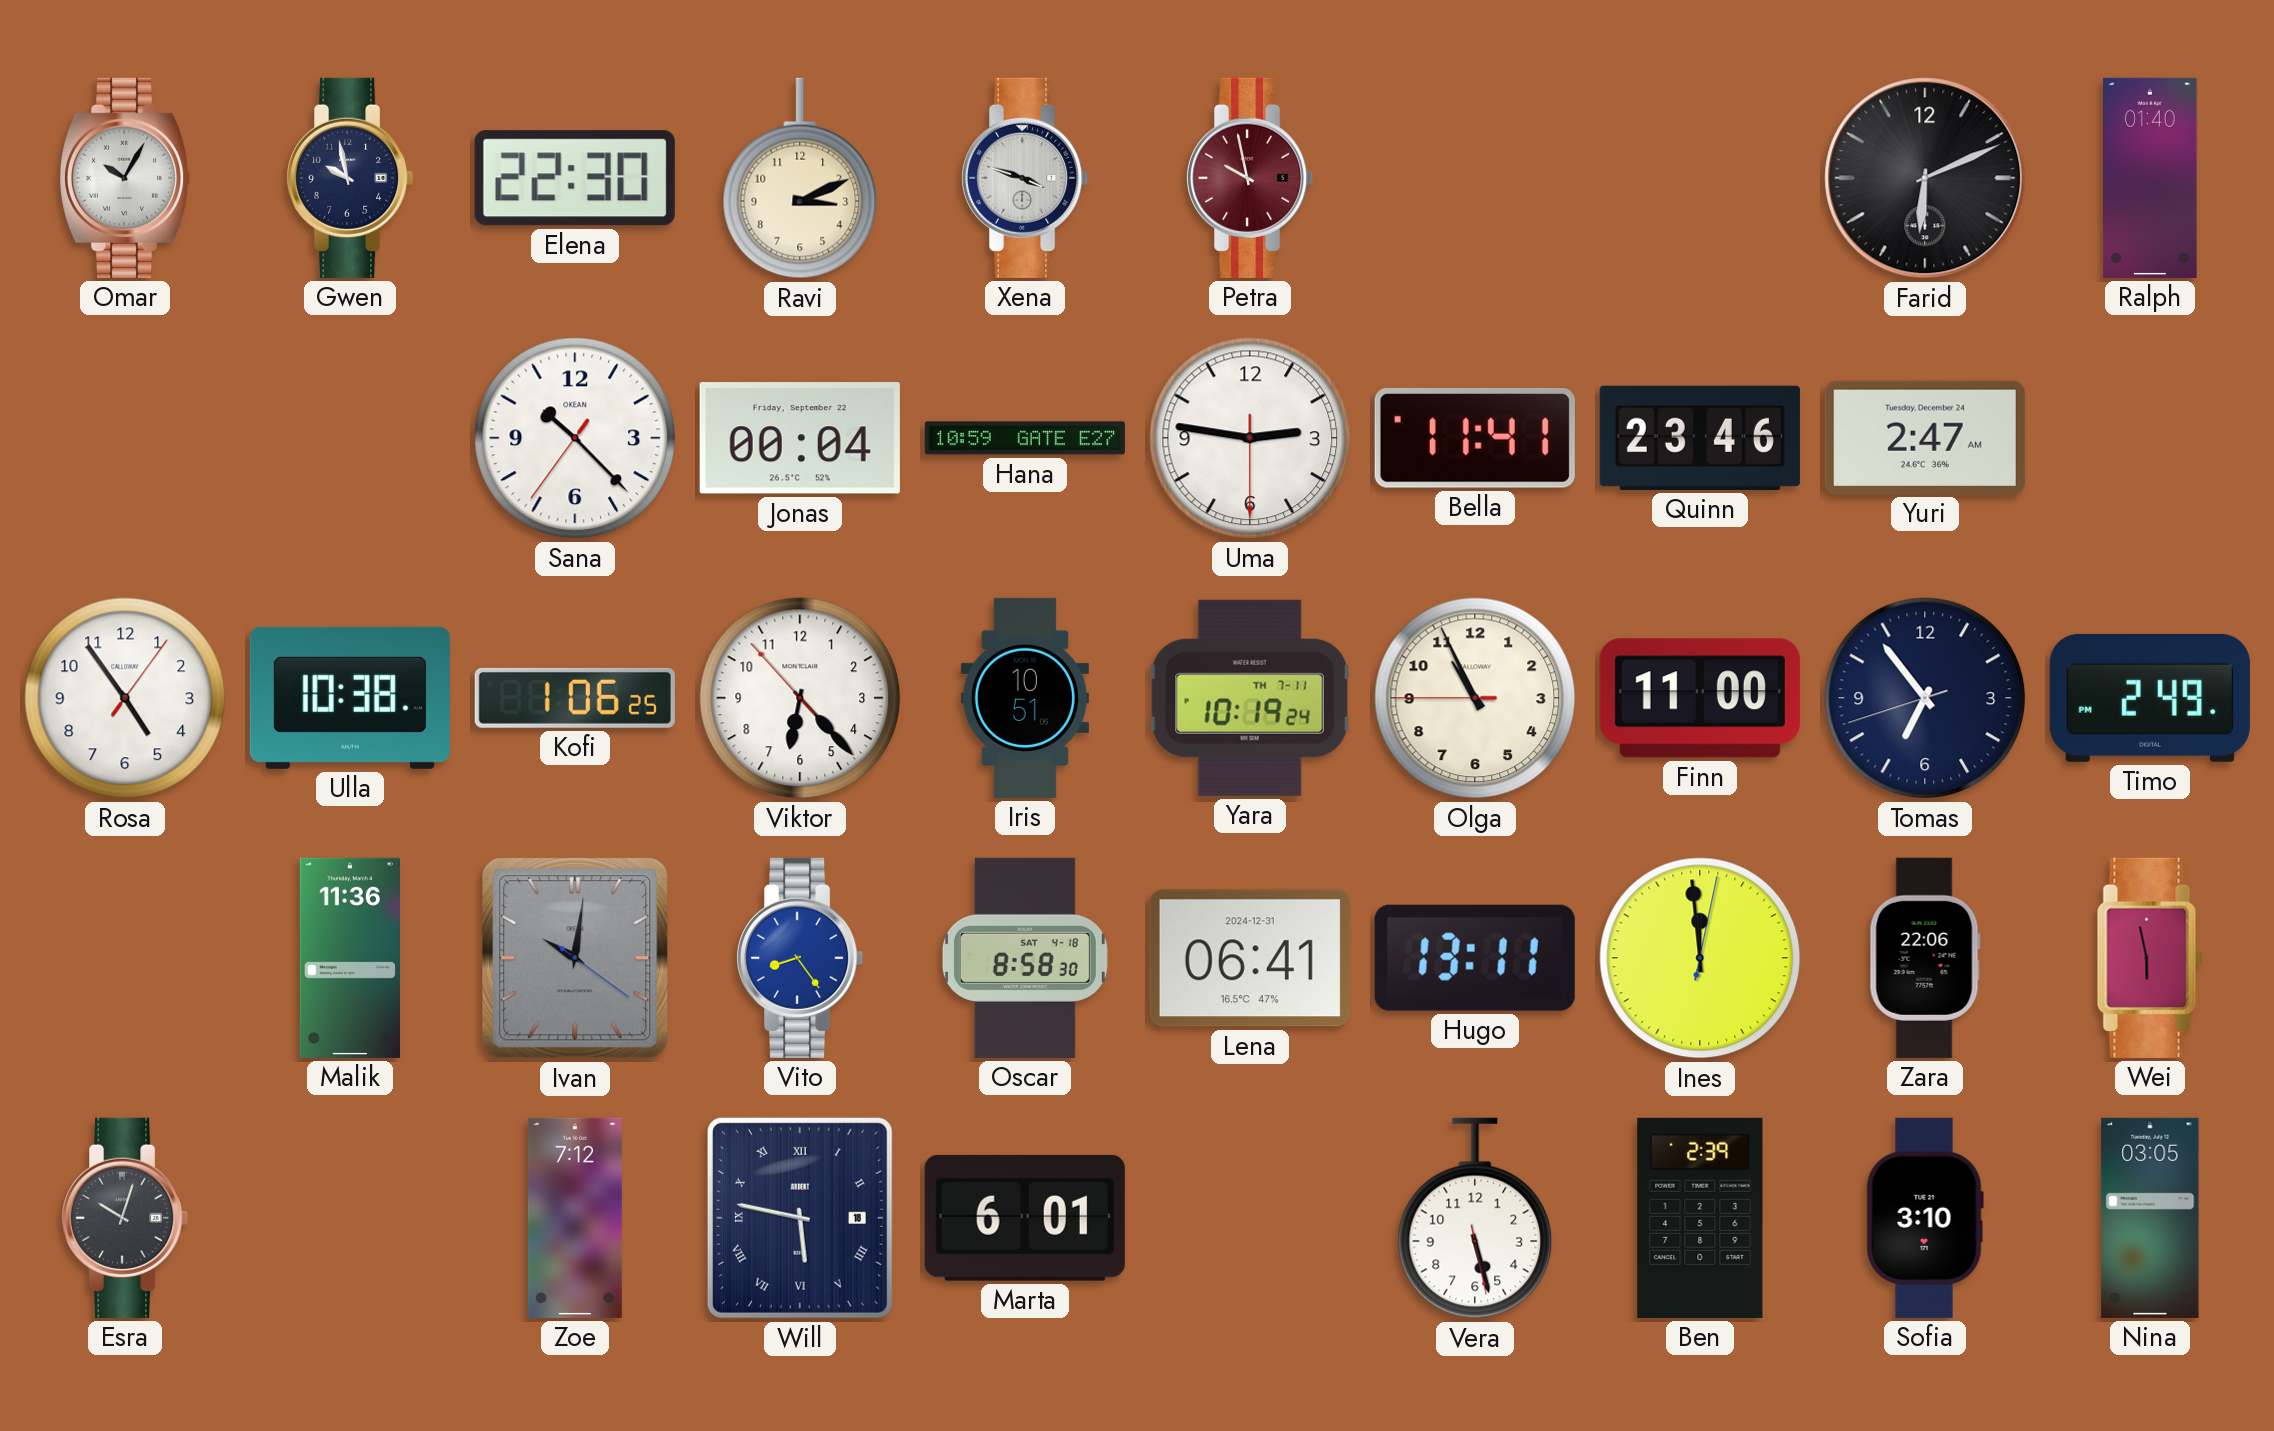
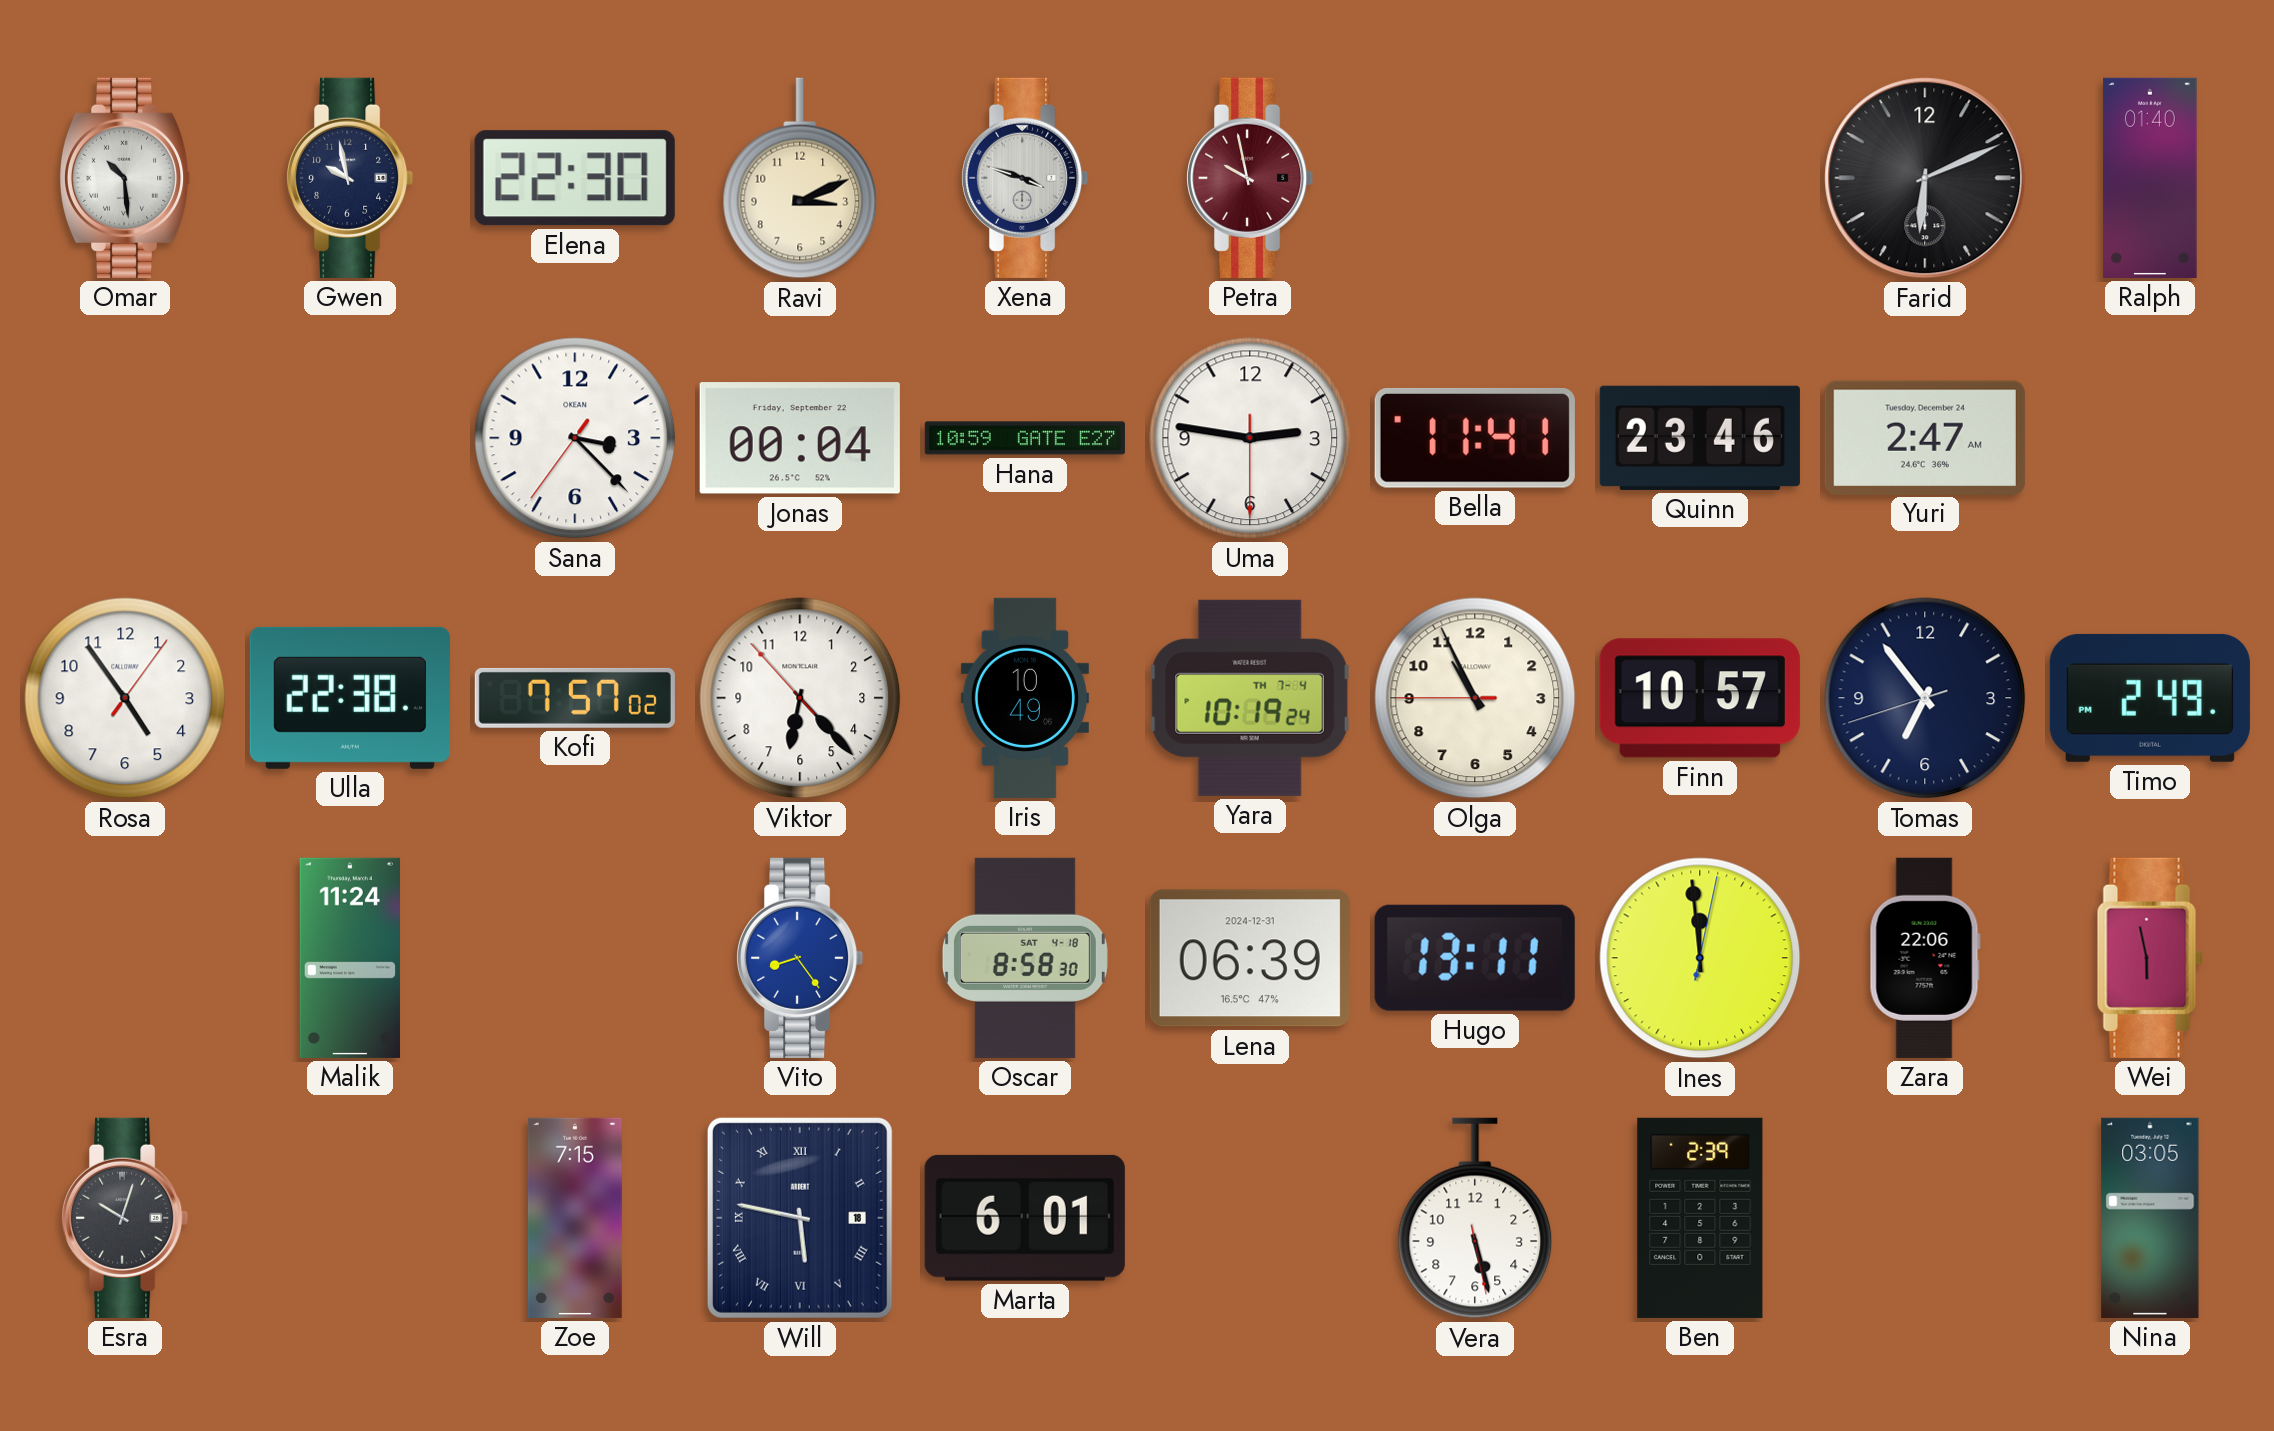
Omar: 10:05 -> 10:29
Sana: 10:22 -> 3:22
Ulla: 10:38 -> 22:38
Kofi: 1:06 -> 7:57
Iris: 10:51 -> 10:49
Yara date: TH 7-11 -> TH 7-4
Finn: 11:00 -> 10:57
Malik: 11:36 -> 11:24
Ivan: 10:01 -> none
Lena: 06:41 -> 06:39
Zoe: 7:12 -> 7:15
Sofia: 3:10 -> none
